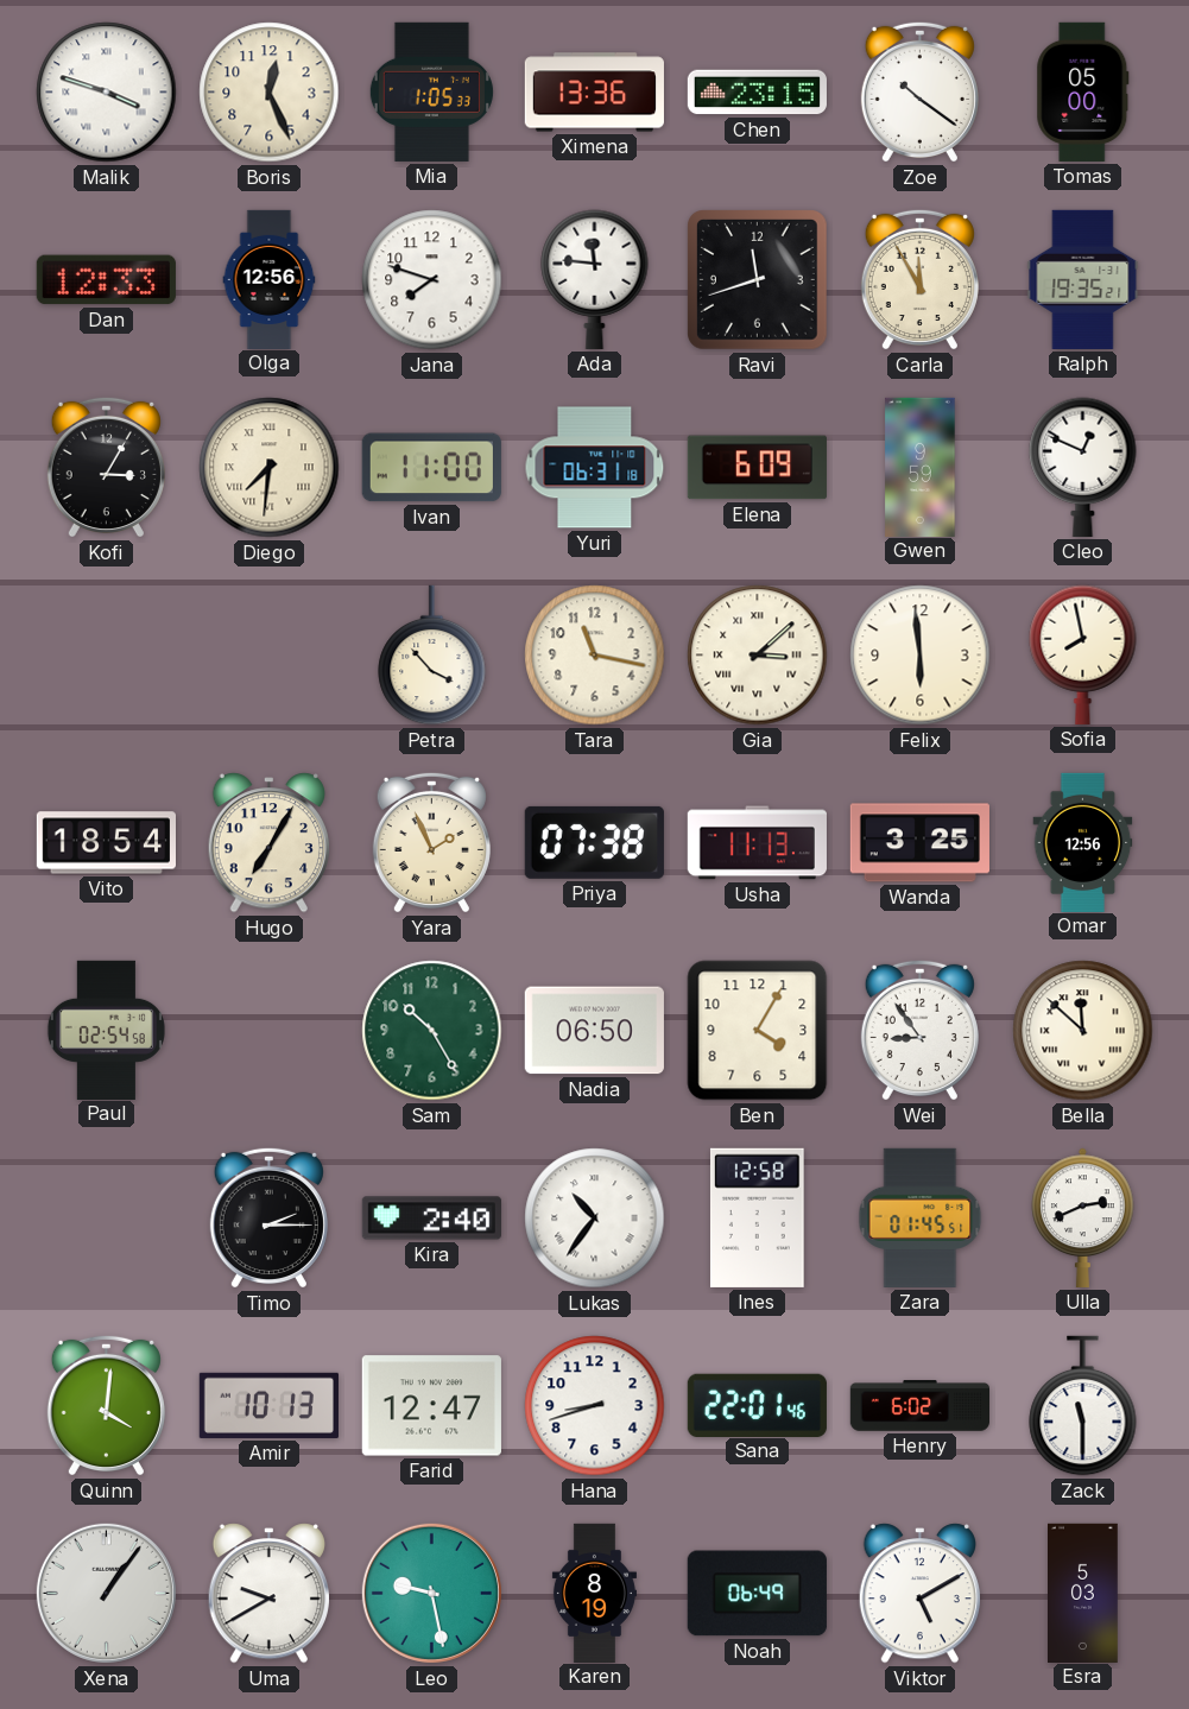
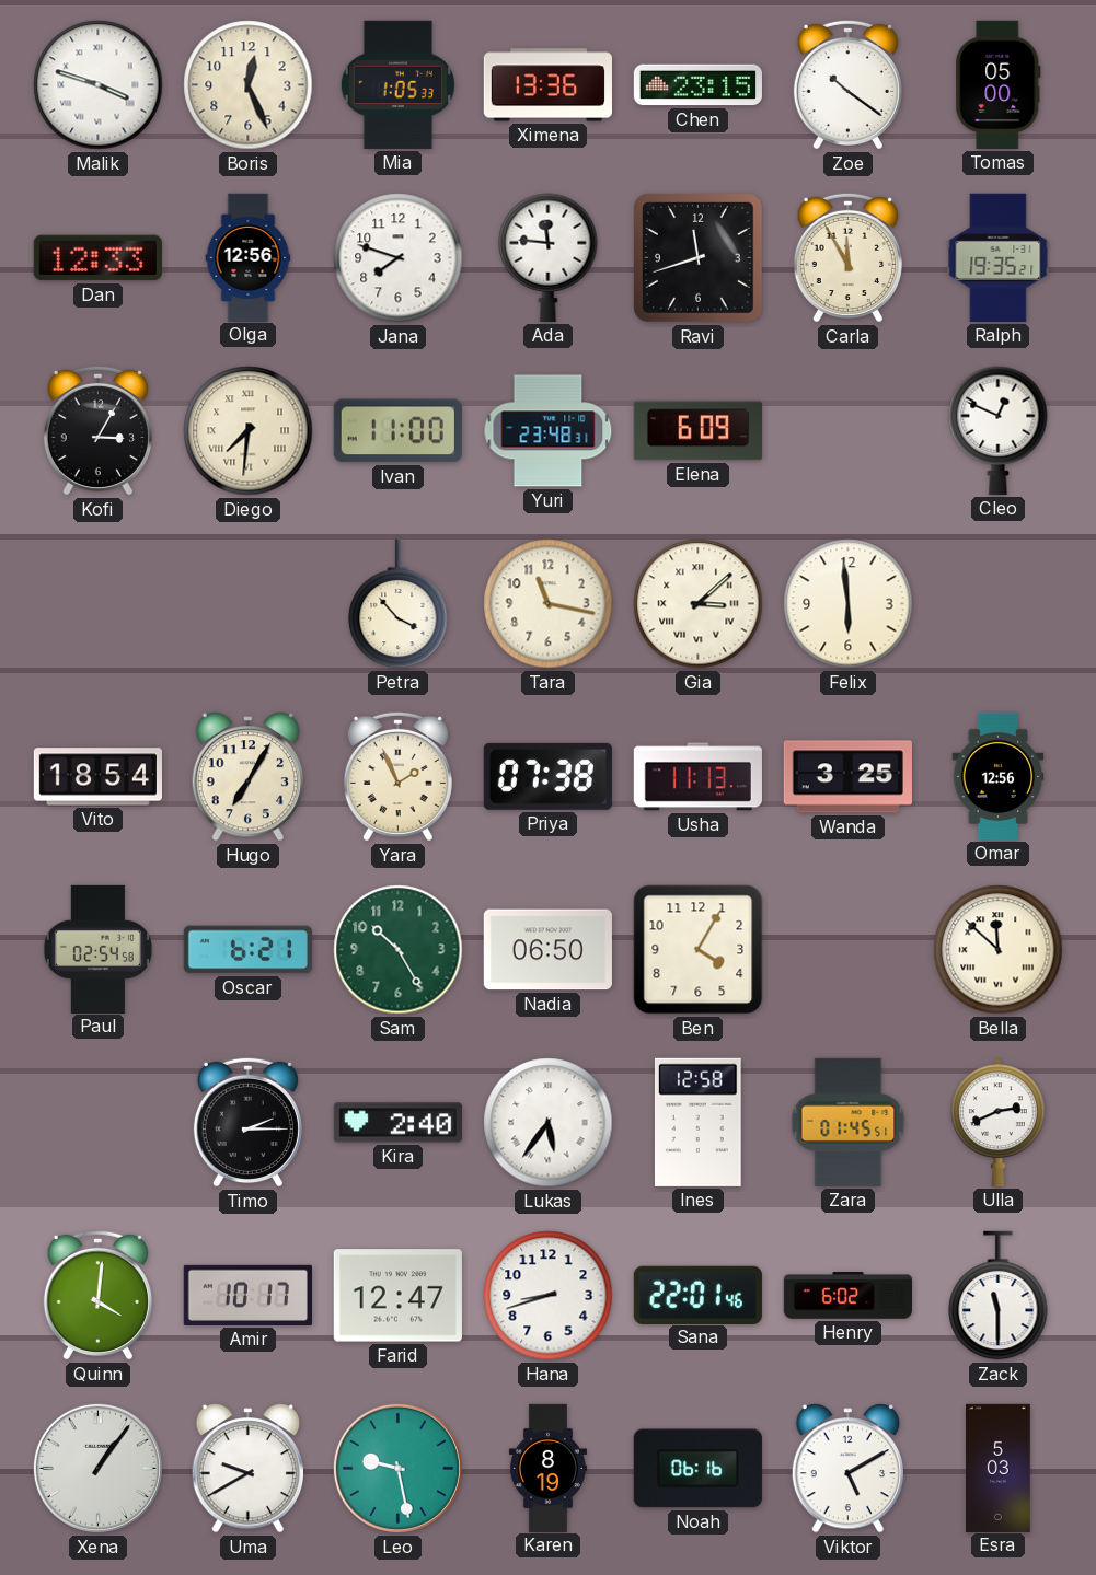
Yuri: 06:31 -> 23:48
Gwen: 9:59 -> none
Sofia: 7:58 -> none
Oscar: none -> 6:21
Wei: 8:54 -> none
Lukas: 10:36 -> 5:36
Amir: 10:13 -> 10:17
Noah: 06:49 -> 06:16
